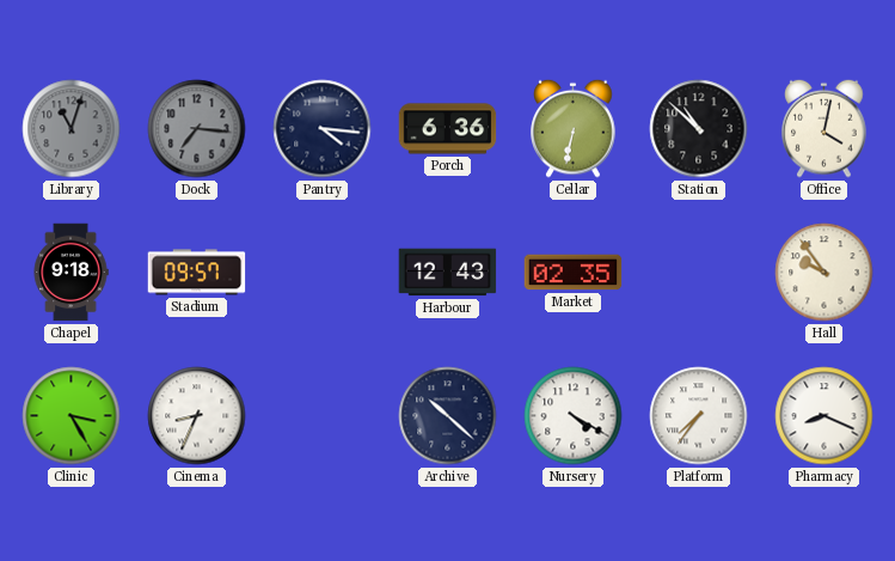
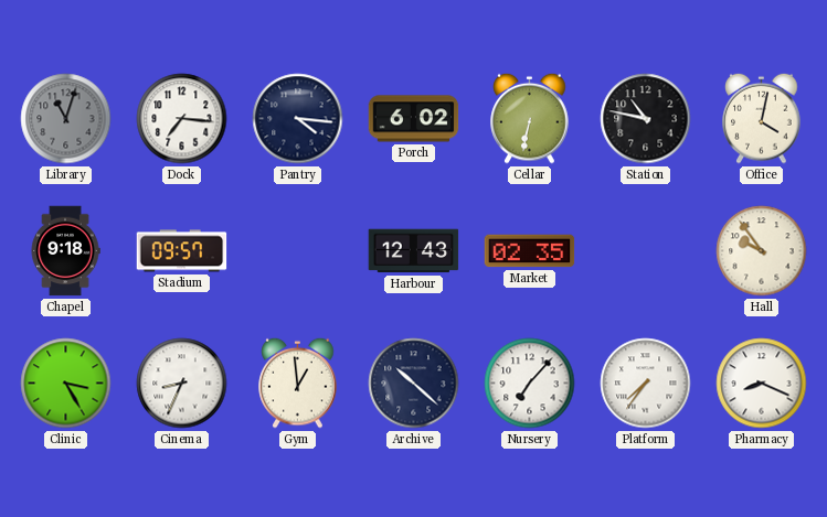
Dock dial: grey -> white
Porch: 6:36 -> 6:02
Station: 10:52 -> 10:47
Gym: none -> 12:59
Nursery: 4:20 -> 7:07
